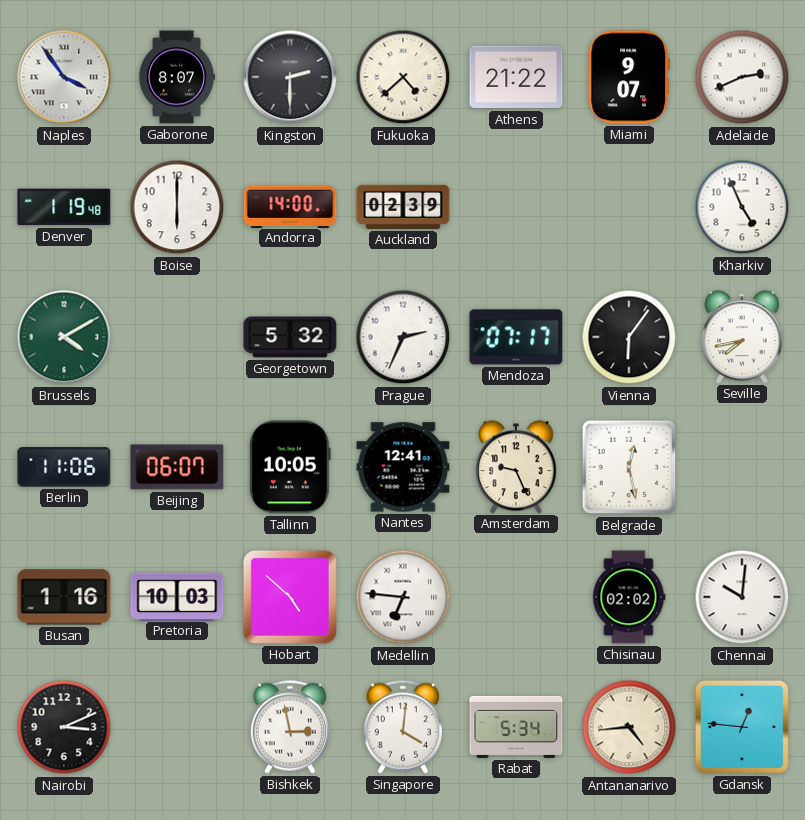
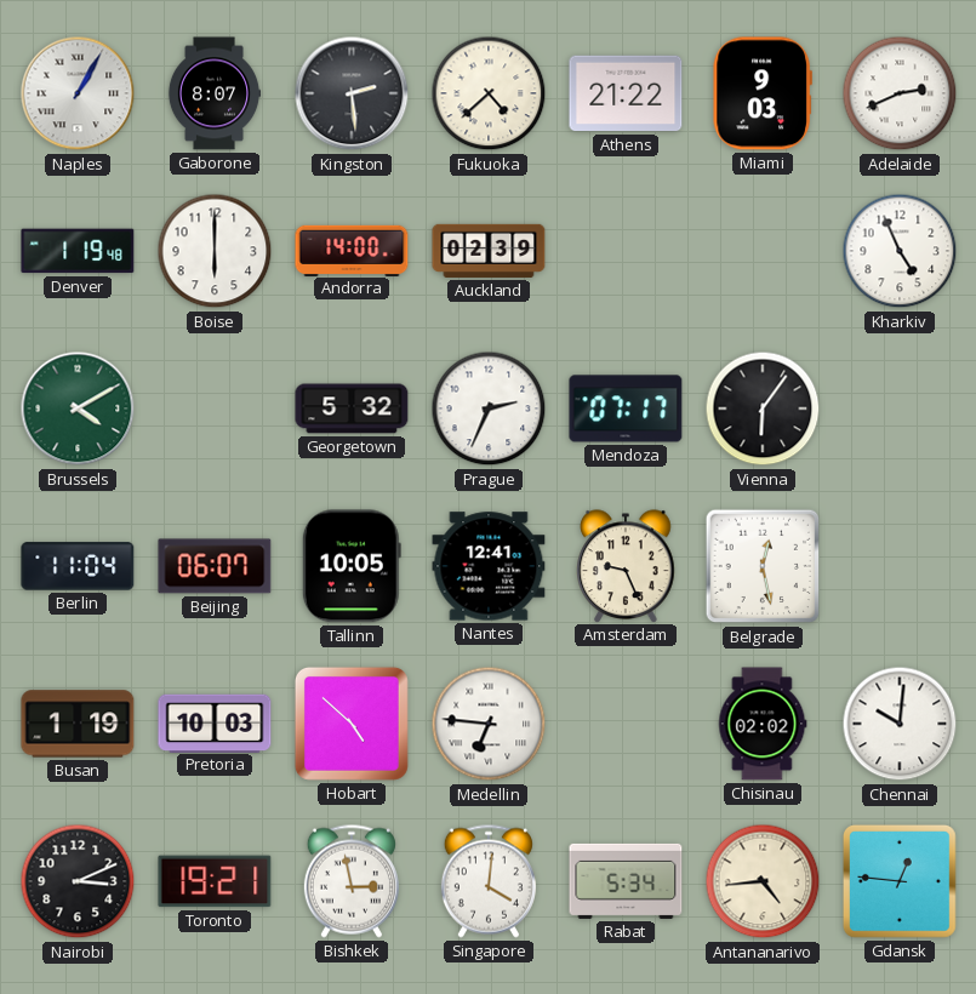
Naples: 3:54 -> 1:05
Kingston: 2:30 -> 2:29
Miami: 9:07 -> 9:03
Seville: 7:43 -> none
Berlin: 11:06 -> 11:04
Busan: 1:16 -> 1:19
Toronto: none -> 19:21
